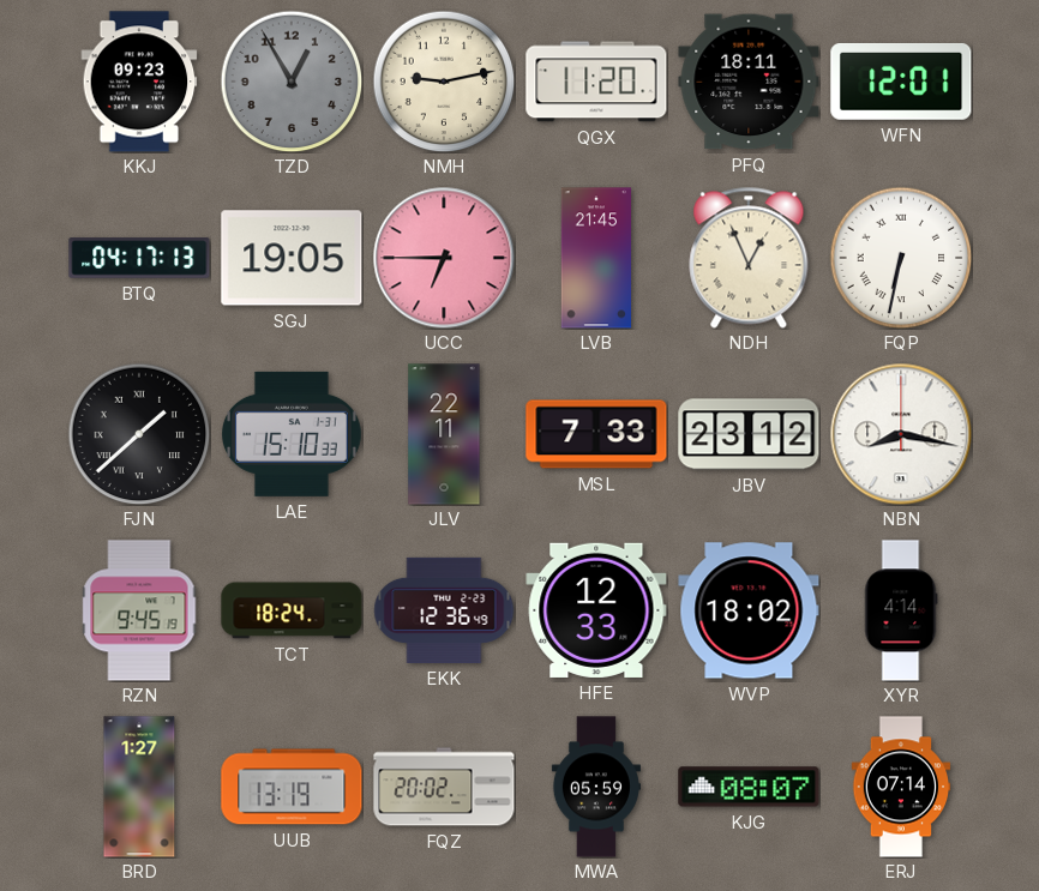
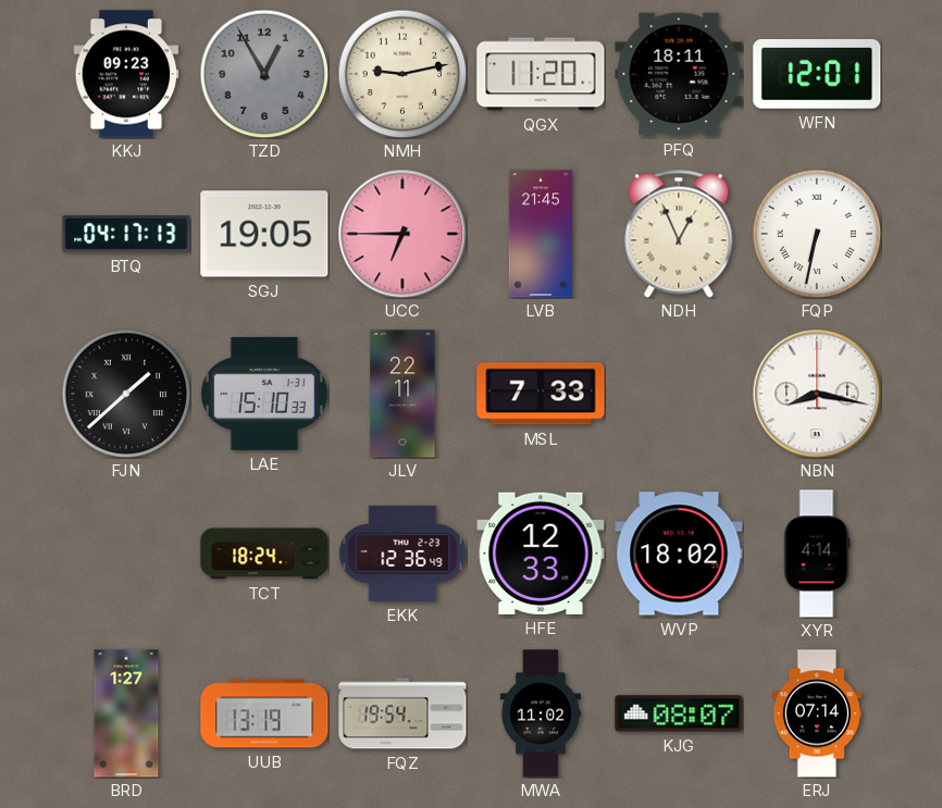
JBV: 23:12 -> none
RZN: 9:45 -> none
FQZ: 20:02 -> 19:54
MWA: 05:59 -> 11:02
